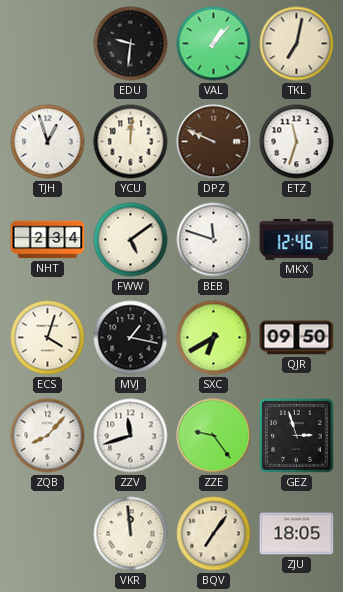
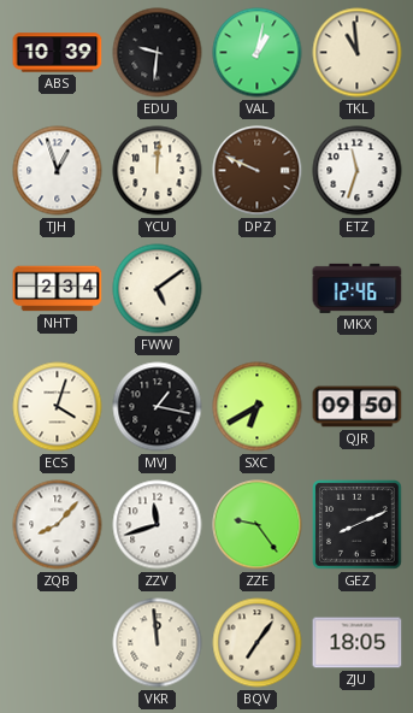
ABS: none -> 10:39
VAL: 1:07 -> 1:02
TKL: 7:02 -> 10:59
BEB: 11:48 -> none
GEZ: 2:57 -> 8:11
